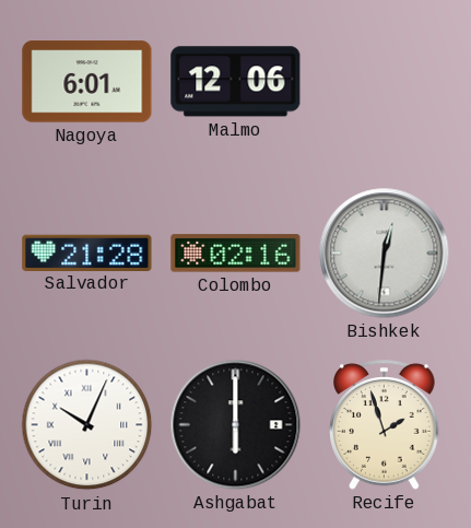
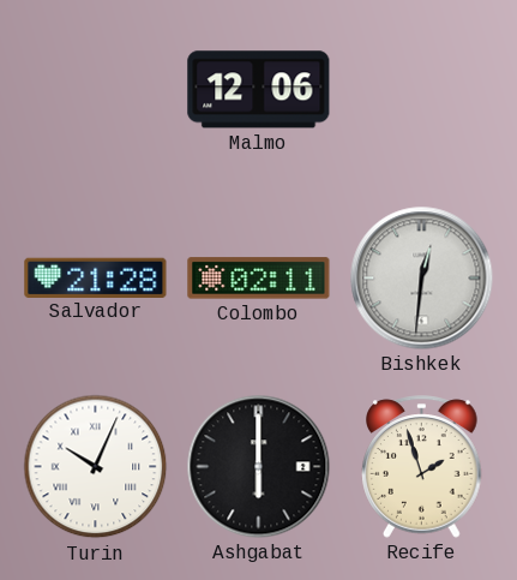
Nagoya: 6:01 -> none
Colombo: 02:16 -> 02:11
